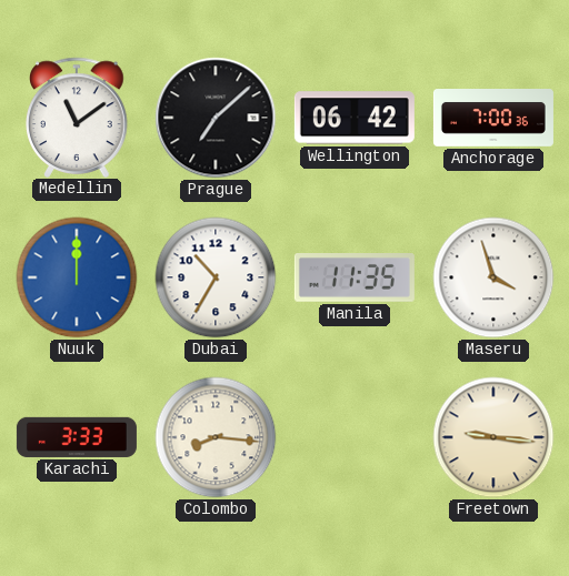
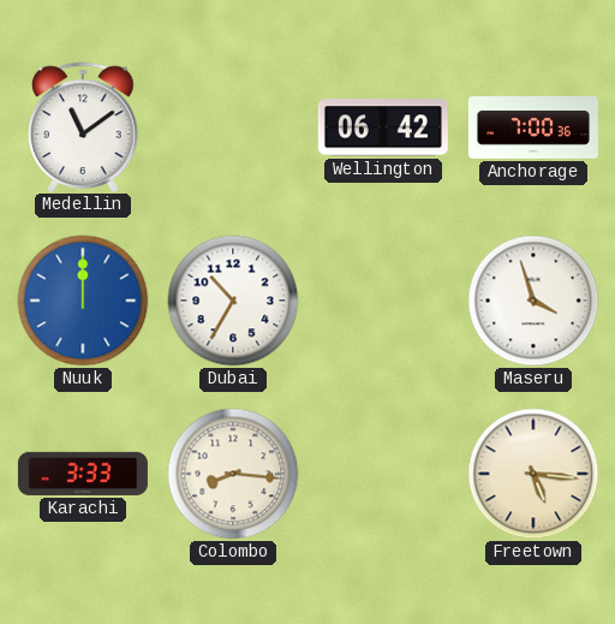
Prague: 7:08 -> none
Manila: 11:35 -> none
Freetown: 9:16 -> 5:16
